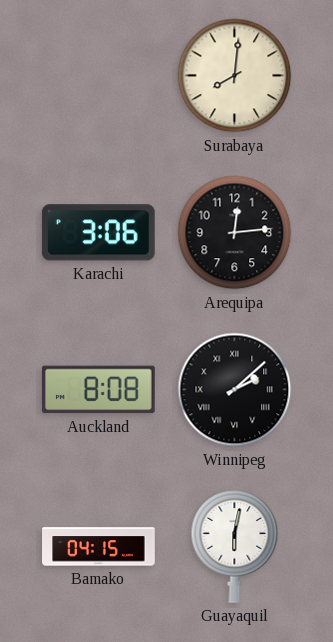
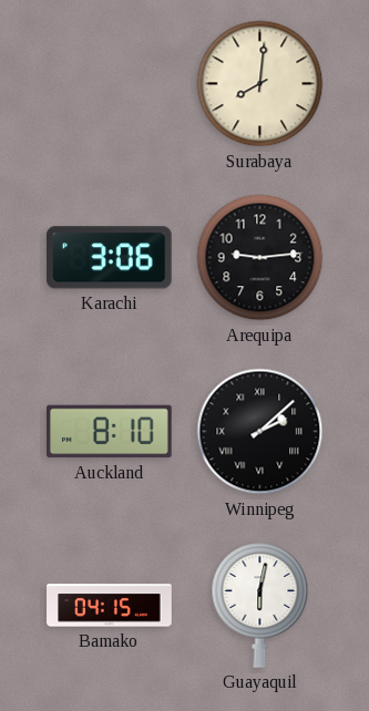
Arequipa: 12:14 -> 9:14
Auckland: 8:08 -> 8:10
